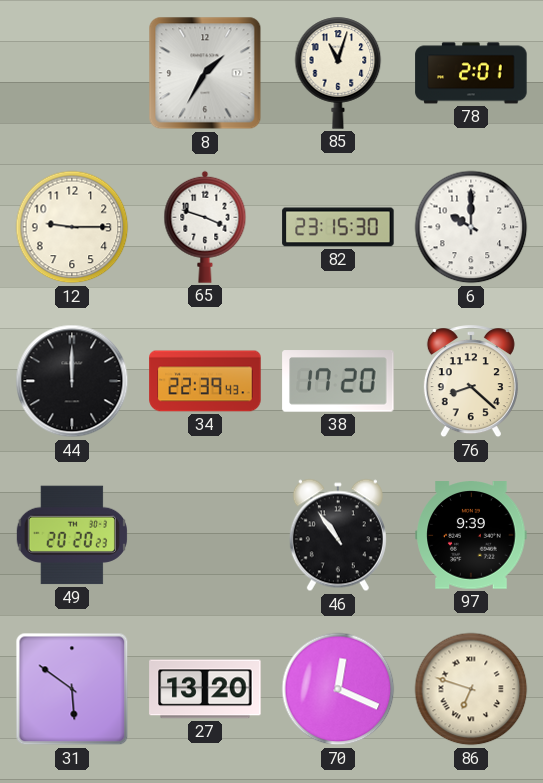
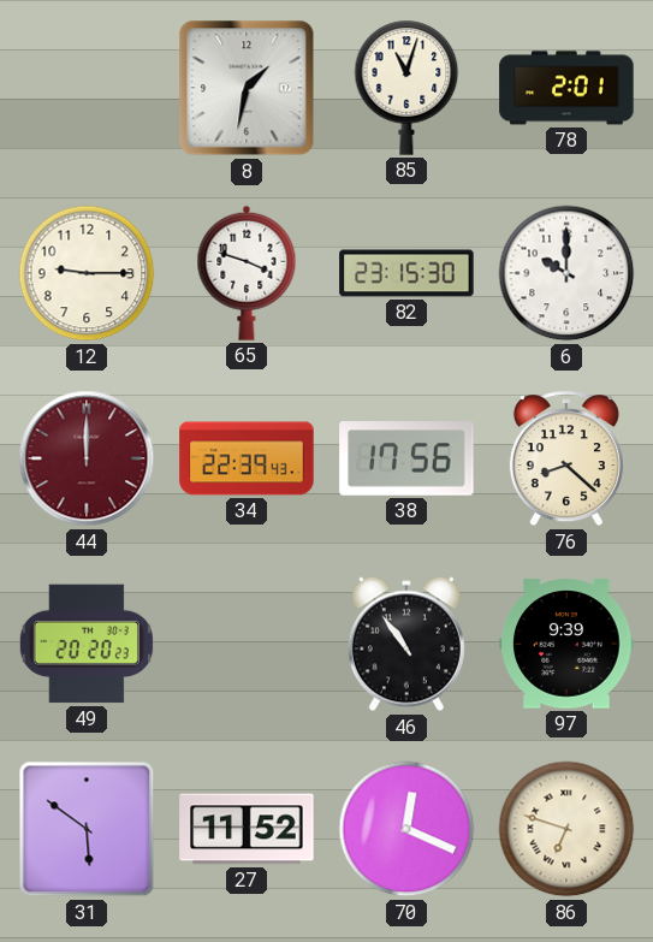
8: 1:35 -> 1:32
44 dial: black -> burgundy
38: 17:20 -> 17:56
27: 13:20 -> 11:52
